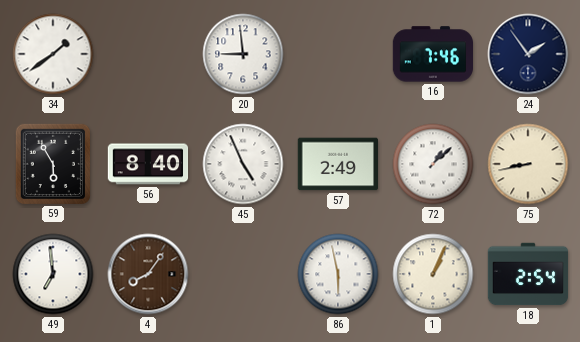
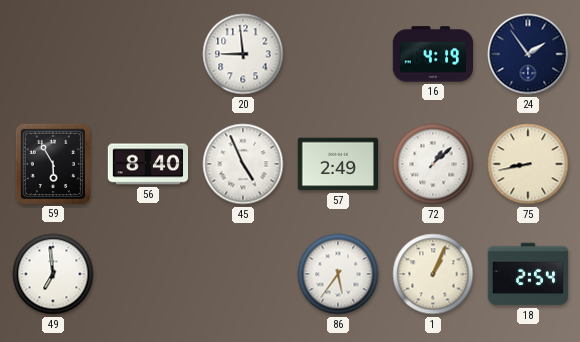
34: 1:39 -> none
16: 7:46 -> 4:19
4: 8:06 -> none
86: 5:58 -> 5:36
